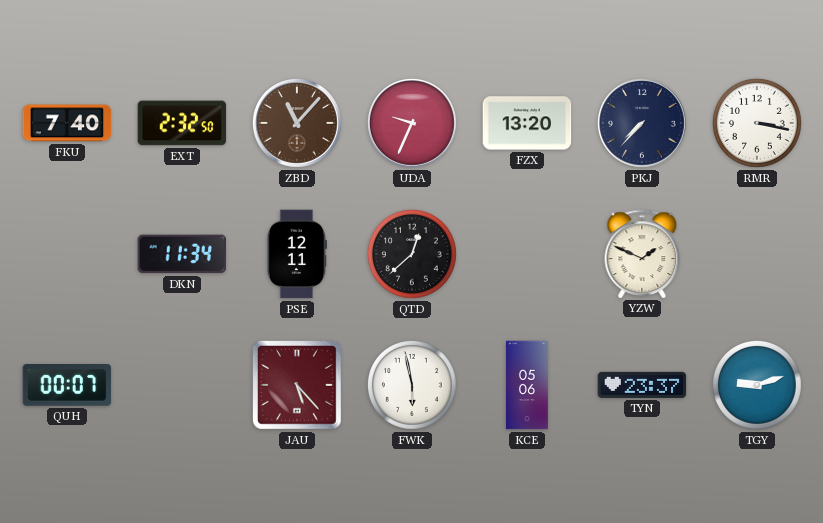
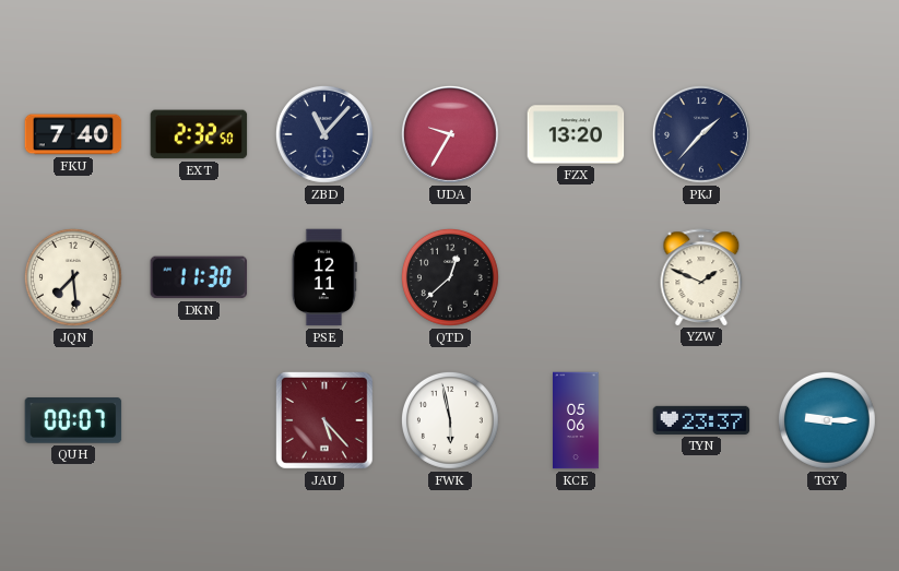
ZBD dial: brown -> navy
UDA: 9:34 -> 9:35
PKJ: 7:37 -> 1:37
RMR: 3:17 -> none
JQN: none -> 7:29
DKN: 11:34 -> 11:30
TGY: 9:12 -> 9:15
